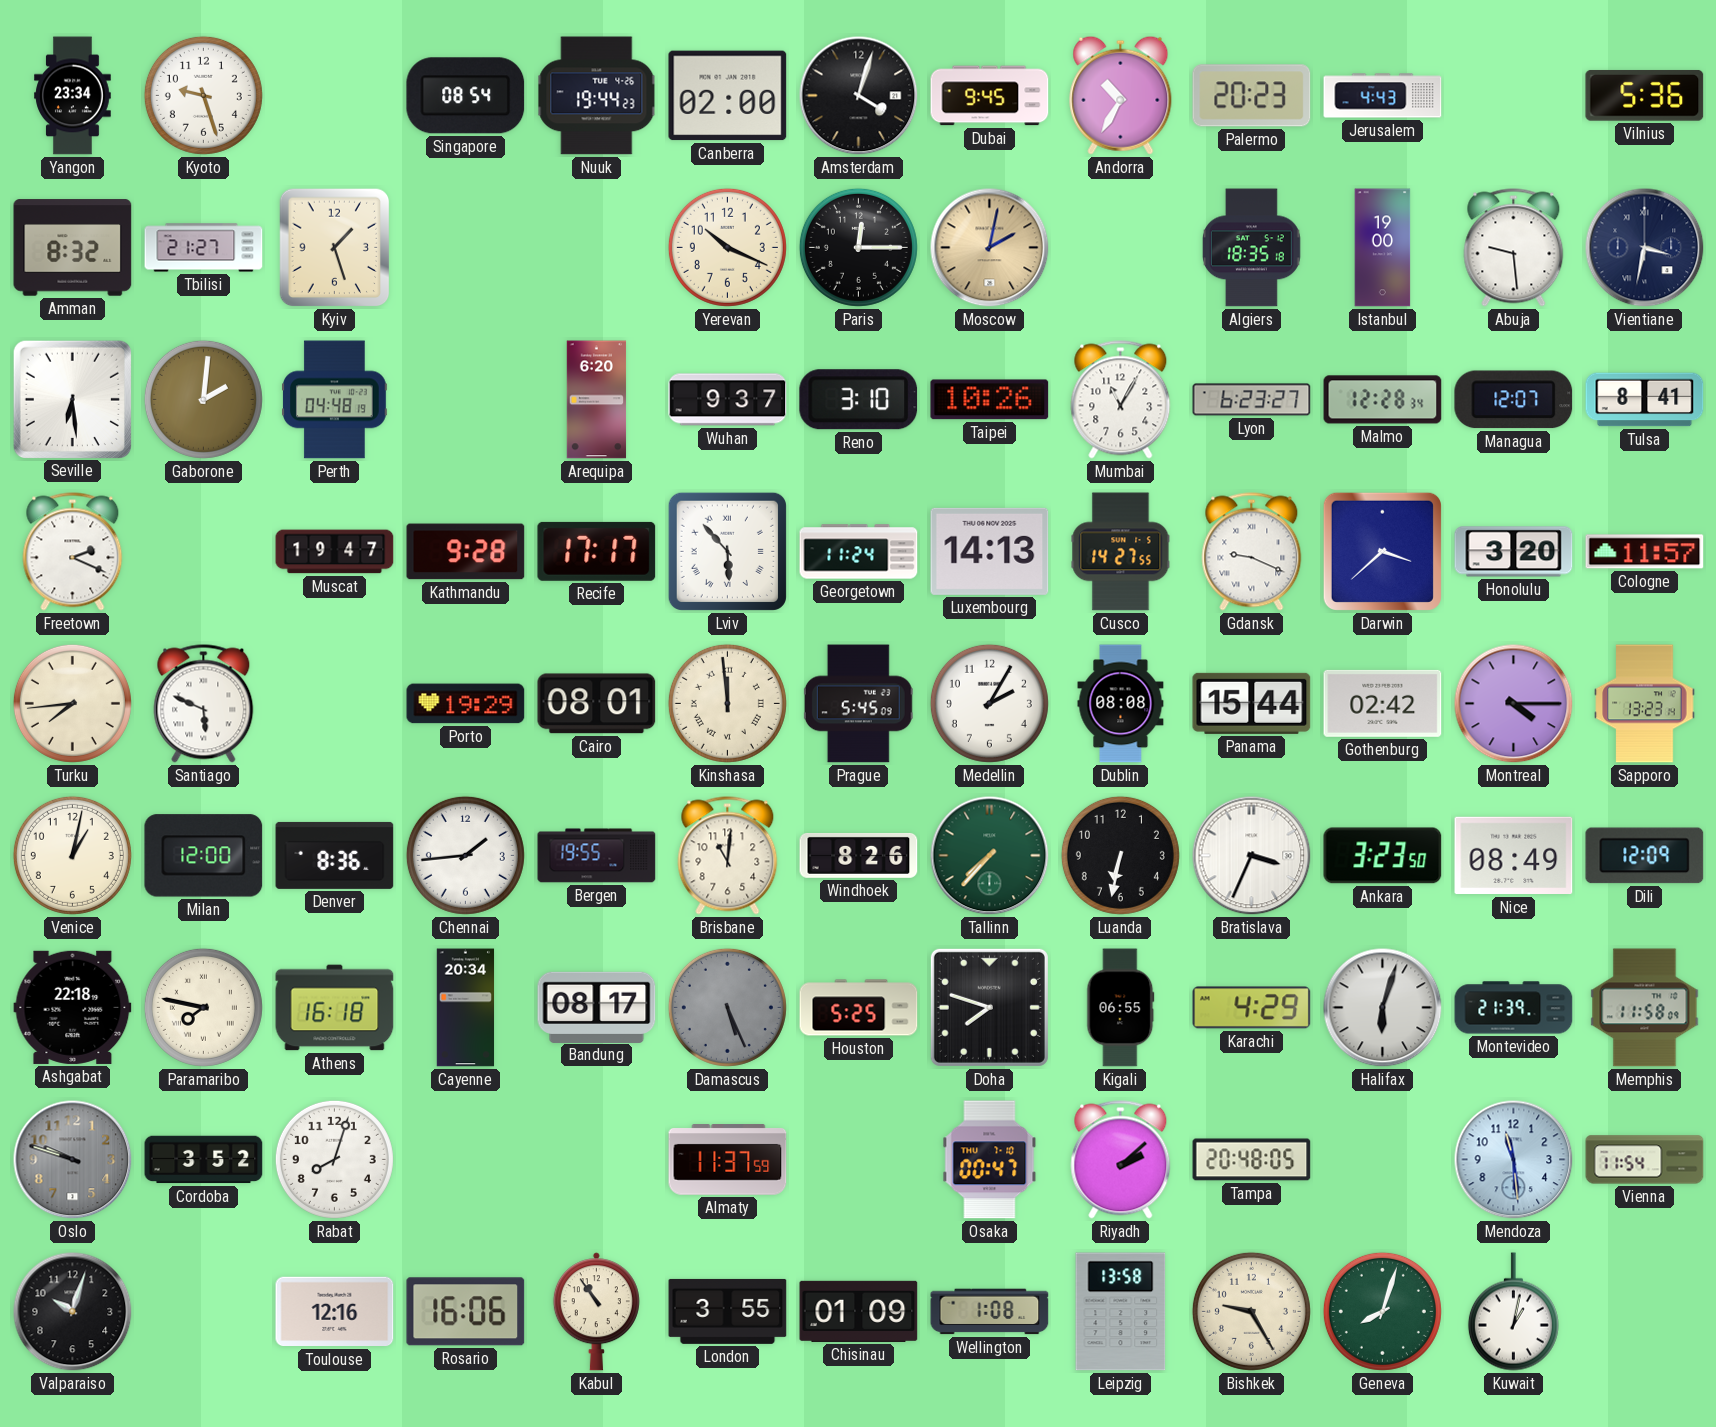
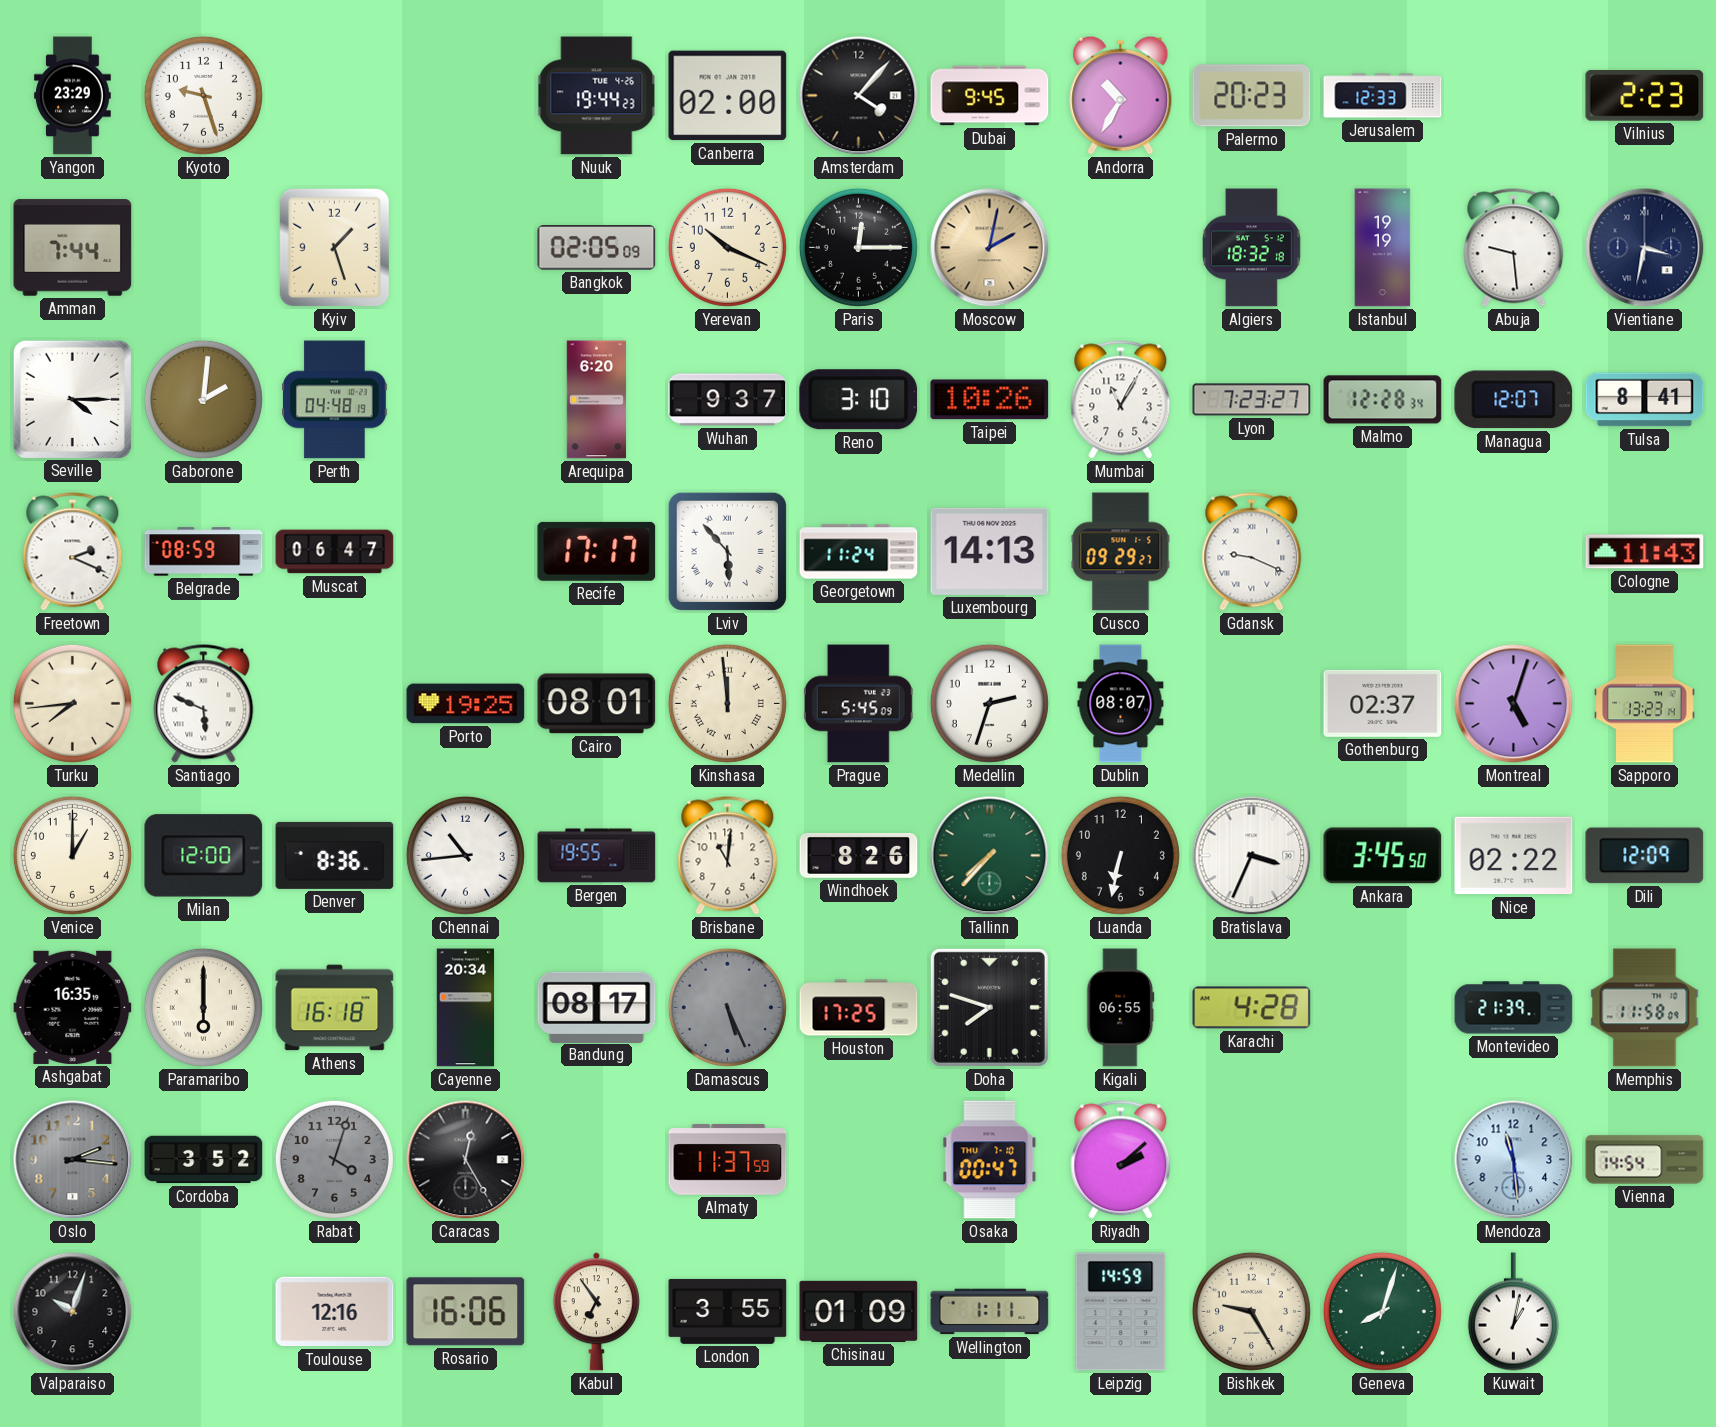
Yangon: 23:34 -> 23:29
Singapore: 08:54 -> none
Amsterdam: 4:03 -> 4:07
Jerusalem: 4:43 -> 12:33
Vilnius: 5:36 -> 2:23
Amman: 8:32 -> 7:44
Tbilisi: 21:27 -> none
Bangkok: none -> 02:05
Algiers: 18:35 -> 18:32
Istanbul: 19:00 -> 19:19
Seville: 6:29 -> 4:15
Lyon: 6:23 -> 7:23
Belgrade: none -> 08:59
Muscat: 19:47 -> 06:47
Kathmandu: 9:28 -> none
Cusco: 14:27 -> 09:29
Darwin: 3:38 -> none
Honolulu: 3:20 -> none
Cologne: 11:57 -> 11:43
Porto: 19:29 -> 19:25
Medellin: 2:05 -> 2:33
Dublin: 08:08 -> 08:07
Panama: 15:44 -> none
Gothenburg: 02:42 -> 02:37
Montreal: 4:15 -> 5:03
Venice: 1:02 -> 1:00
Chennai: 1:44 -> 10:44
Ankara: 3:23 -> 3:45
Nice: 08:49 -> 02:22
Ashgabat: 22:18 -> 16:35
Paramaribo: 7:47 -> 6:00
Houston: 5:25 -> 17:25
Karachi: 4:29 -> 4:28
Halifax: 6:03 -> none
Oslo: 9:48 -> 2:16
Rabat: 8:03 -> 4:03
Rabat dial: white -> grey
Caracas: none -> 12:25
Tampa: 20:48 -> none
Vienna: 11:54 -> 14:54
Kabul: 10:54 -> 6:54
Wellington: 1:08 -> 1:11
Leipzig: 13:58 -> 14:59
